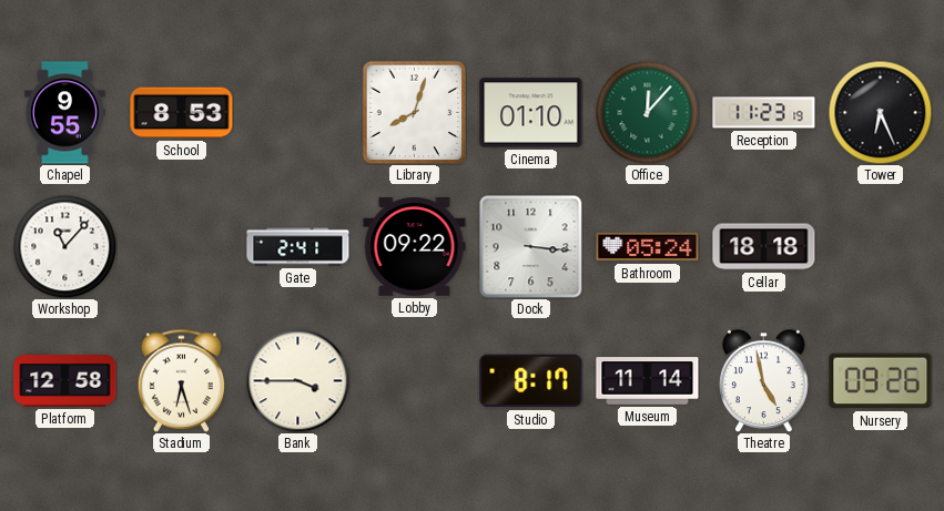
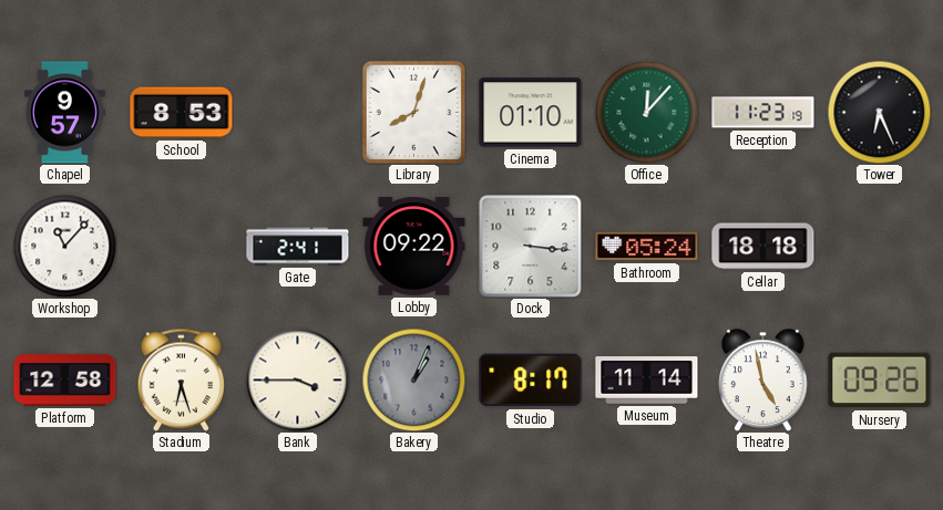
Chapel: 9:55 -> 9:57
Bakery: none -> 1:04
